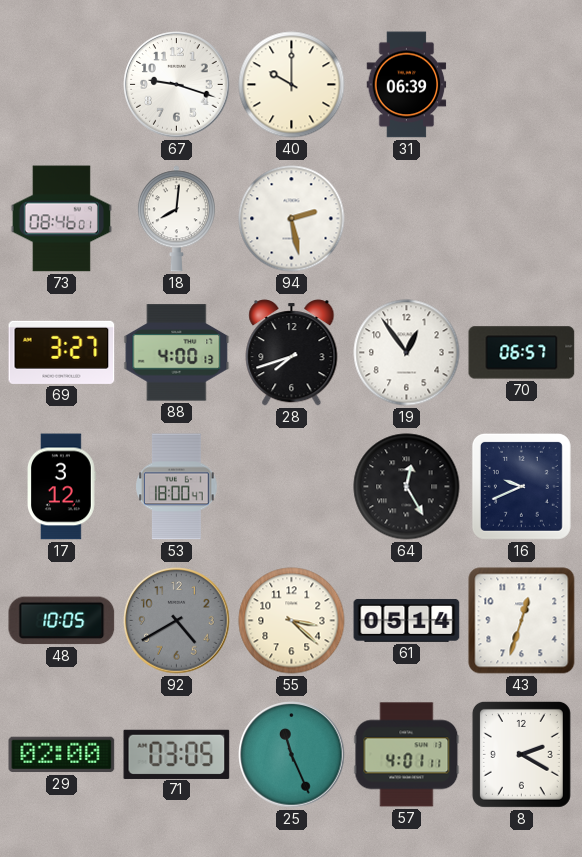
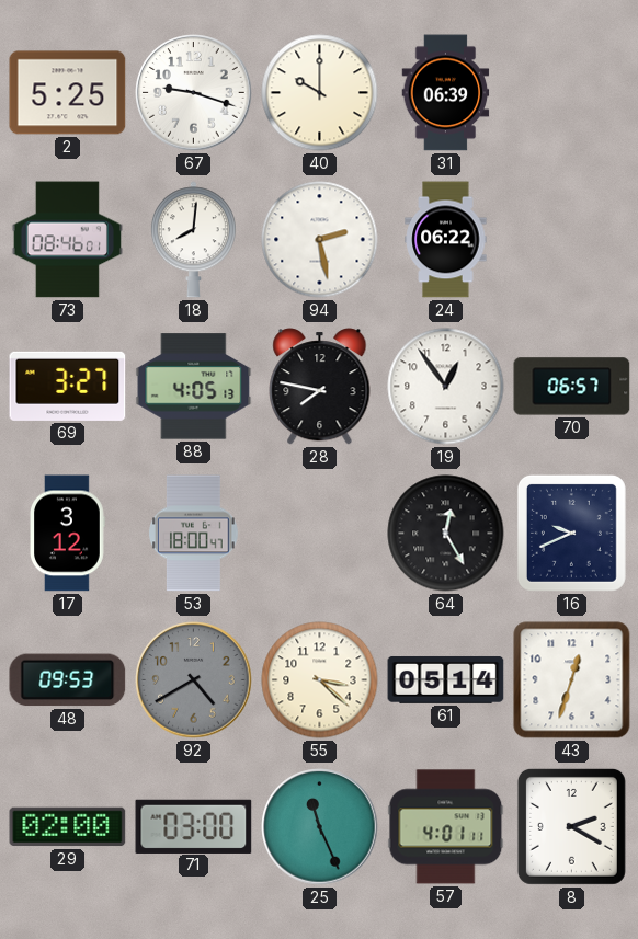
2: none -> 5:25
24: none -> 06:22
88: 4:00 -> 4:05
28: 7:42 -> 7:47
48: 10:05 -> 09:53
71: 03:05 -> 03:00
